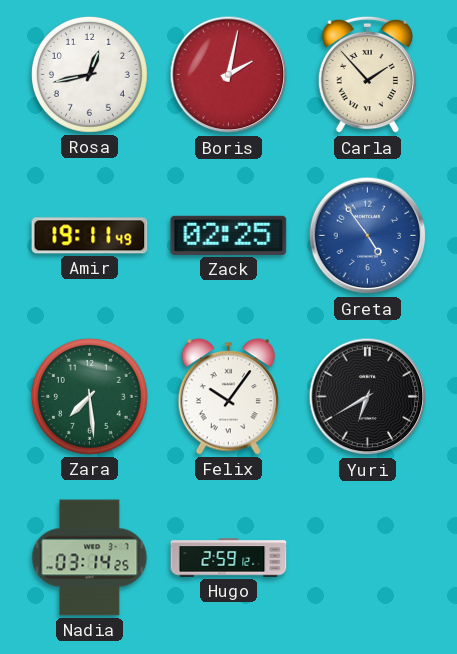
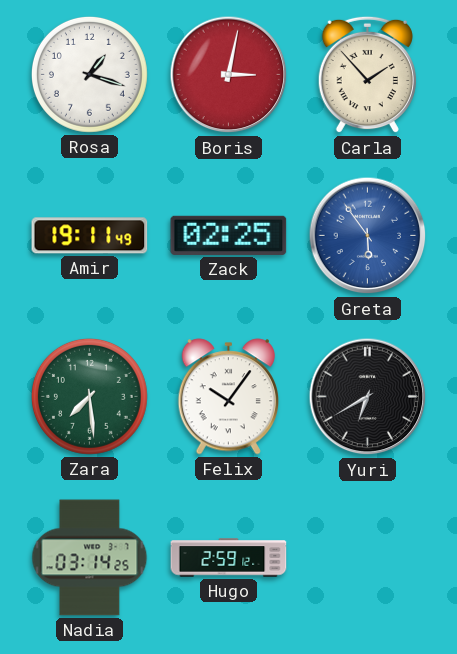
Rosa: 12:43 -> 1:18
Boris: 2:02 -> 3:02
Greta: 4:54 -> 5:54
